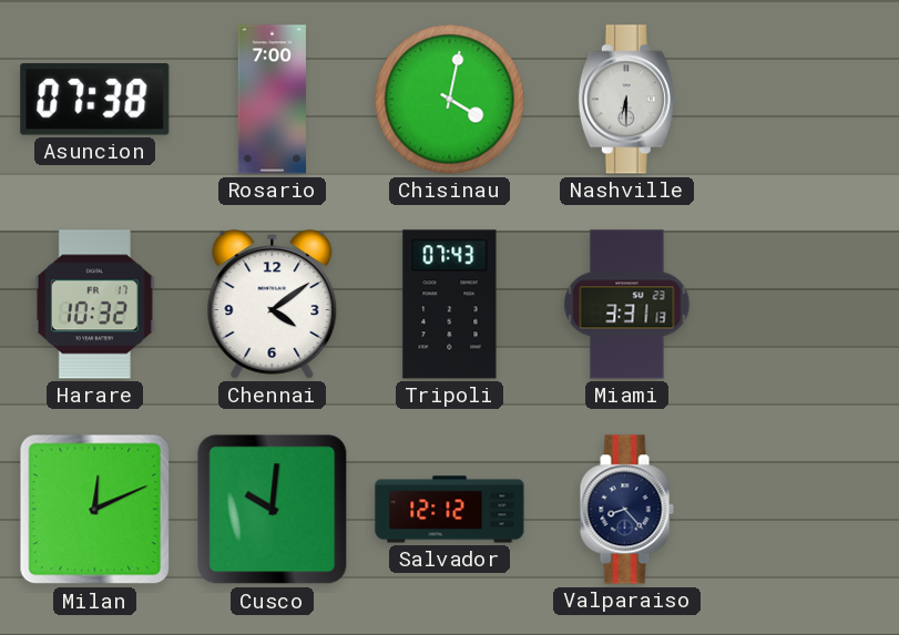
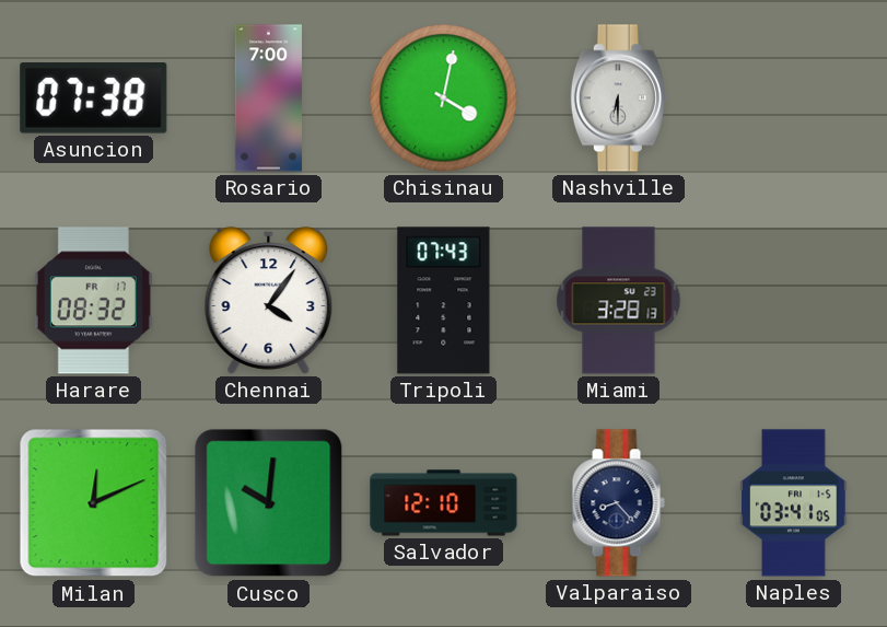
Harare: 10:32 -> 08:32
Chennai: 4:09 -> 4:06
Miami: 3:31 -> 3:28
Salvador: 12:12 -> 12:10
Naples: none -> 03:41
